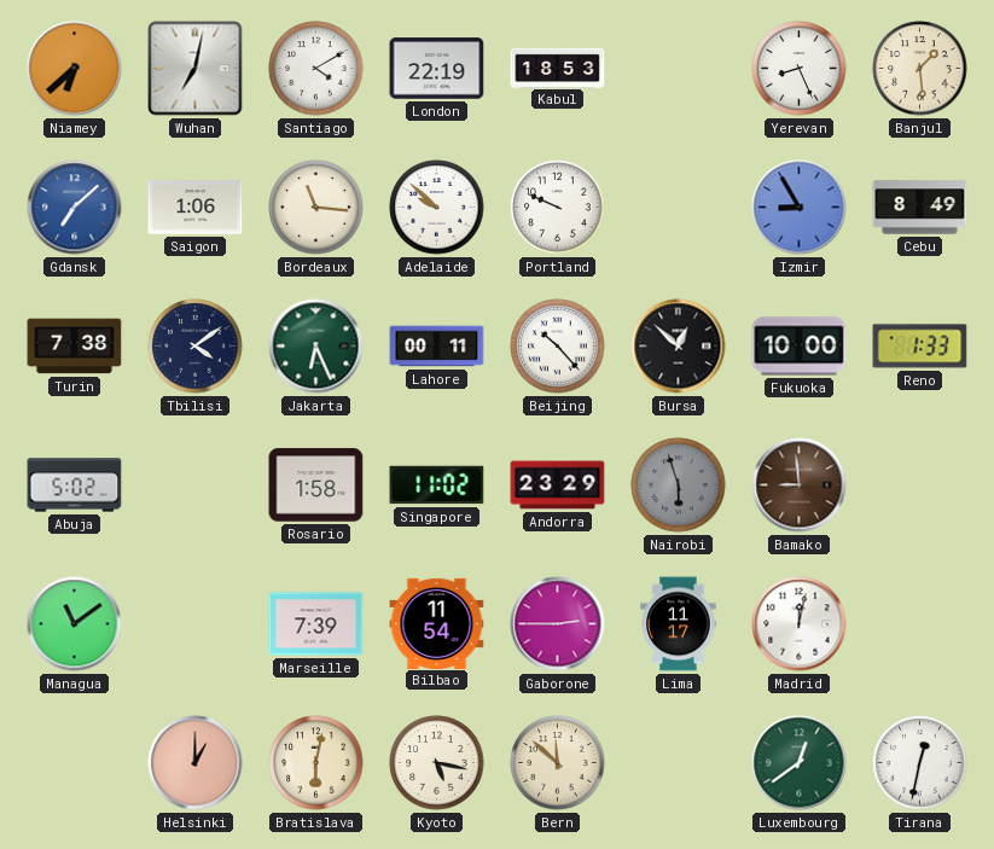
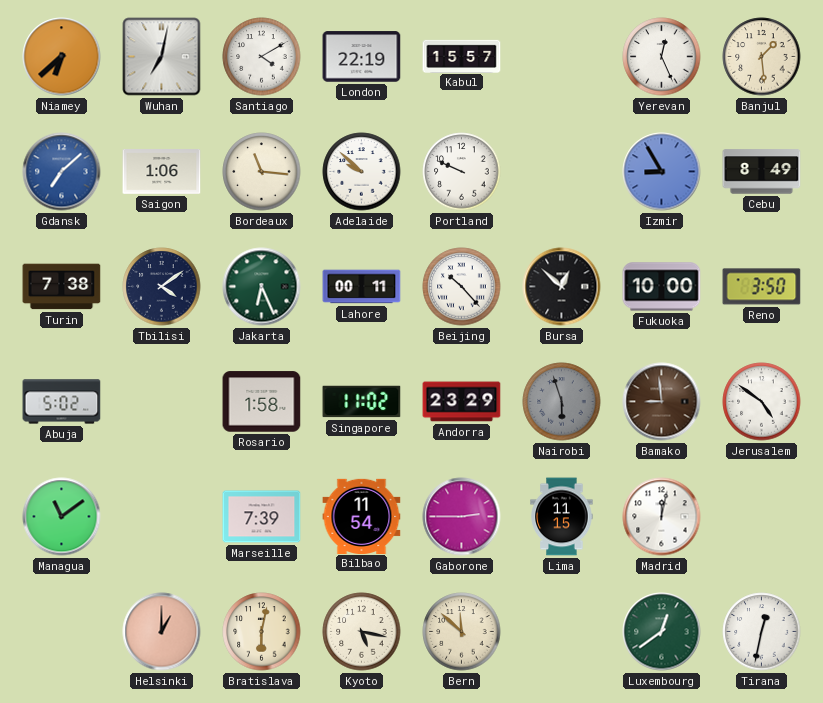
Kabul: 18:53 -> 15:57
Yerevan: 8:26 -> 12:26
Reno: 1:33 -> 3:50
Jerusalem: none -> 4:51
Lima: 11:17 -> 11:15
